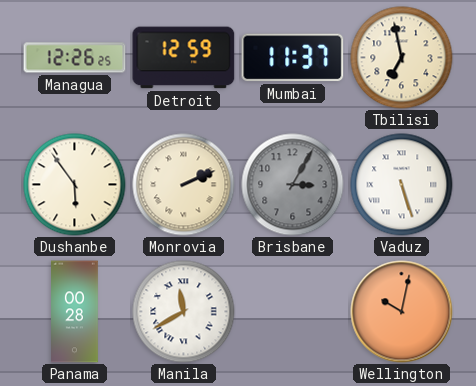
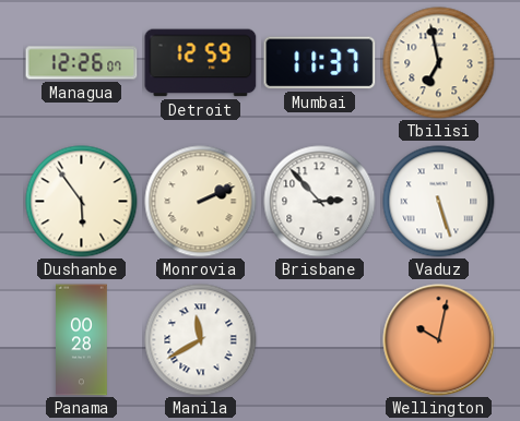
Managua: 12:26:25 -> 12:26:07
Brisbane: 3:05 -> 2:53
Brisbane dial: grey -> white
